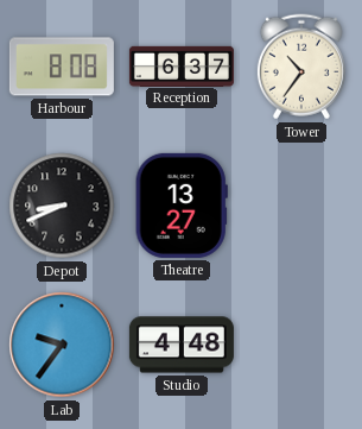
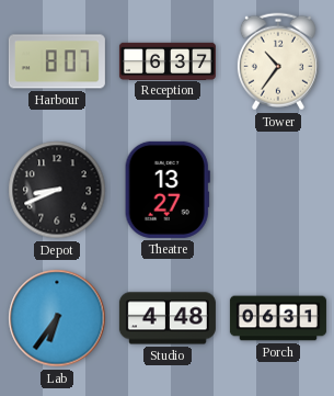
Harbour: 8:08 -> 8:07
Lab: 9:36 -> 6:36
Porch: none -> 06:31
